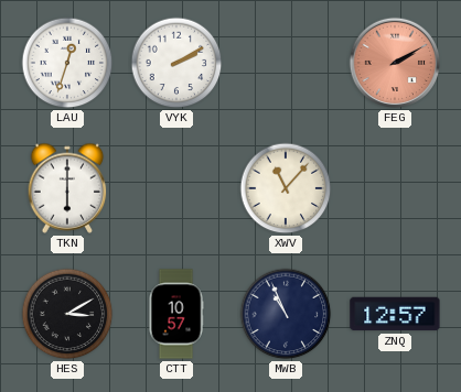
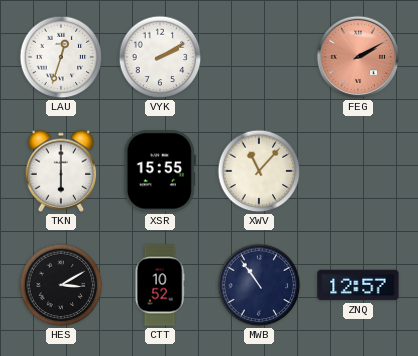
XSR: none -> 15:55
CTT: 10:57 -> 10:52
MWB: 10:56 -> 10:54
